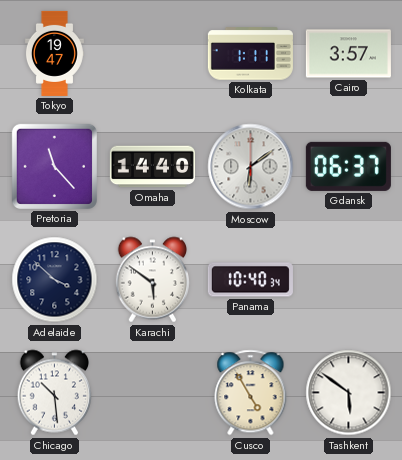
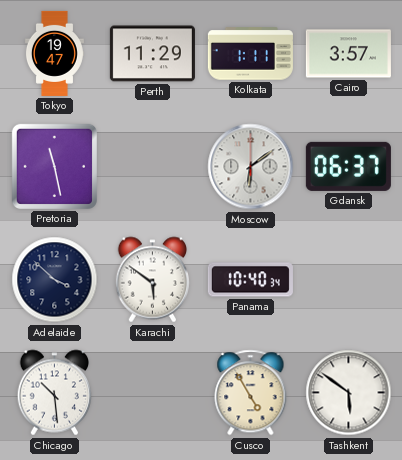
Perth: none -> 11:29
Pretoria: 11:23 -> 11:28
Omaha: 14:40 -> none
